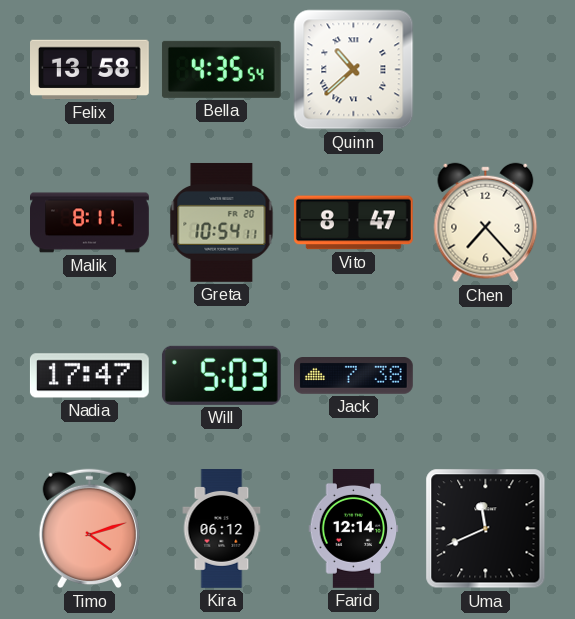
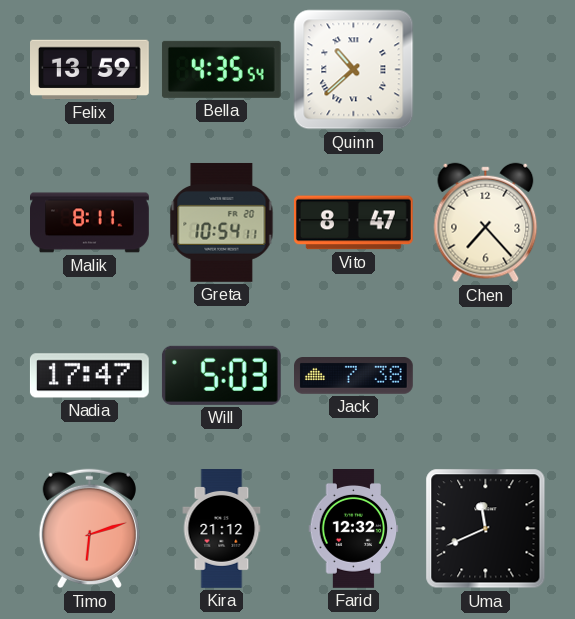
Felix: 13:58 -> 13:59
Timo: 4:12 -> 6:12
Kira: 06:12 -> 21:12
Farid: 12:14 -> 12:32
